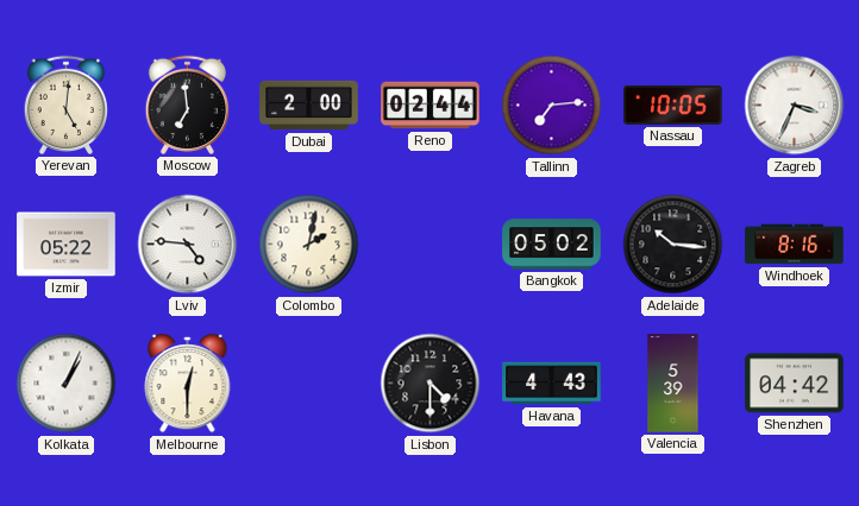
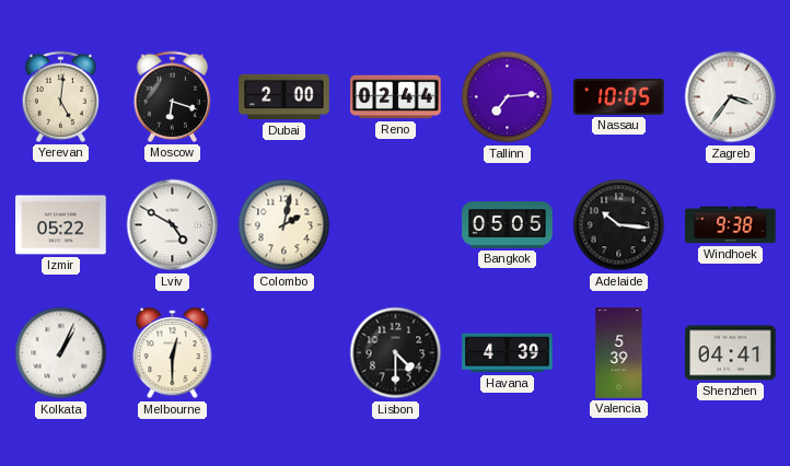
Moscow: 6:59 -> 6:18
Zagreb: 3:34 -> 3:36
Lviv: 4:46 -> 4:50
Bangkok: 05:02 -> 05:05
Windhoek: 8:16 -> 9:38
Havana: 4:43 -> 4:39
Shenzhen: 04:42 -> 04:41
